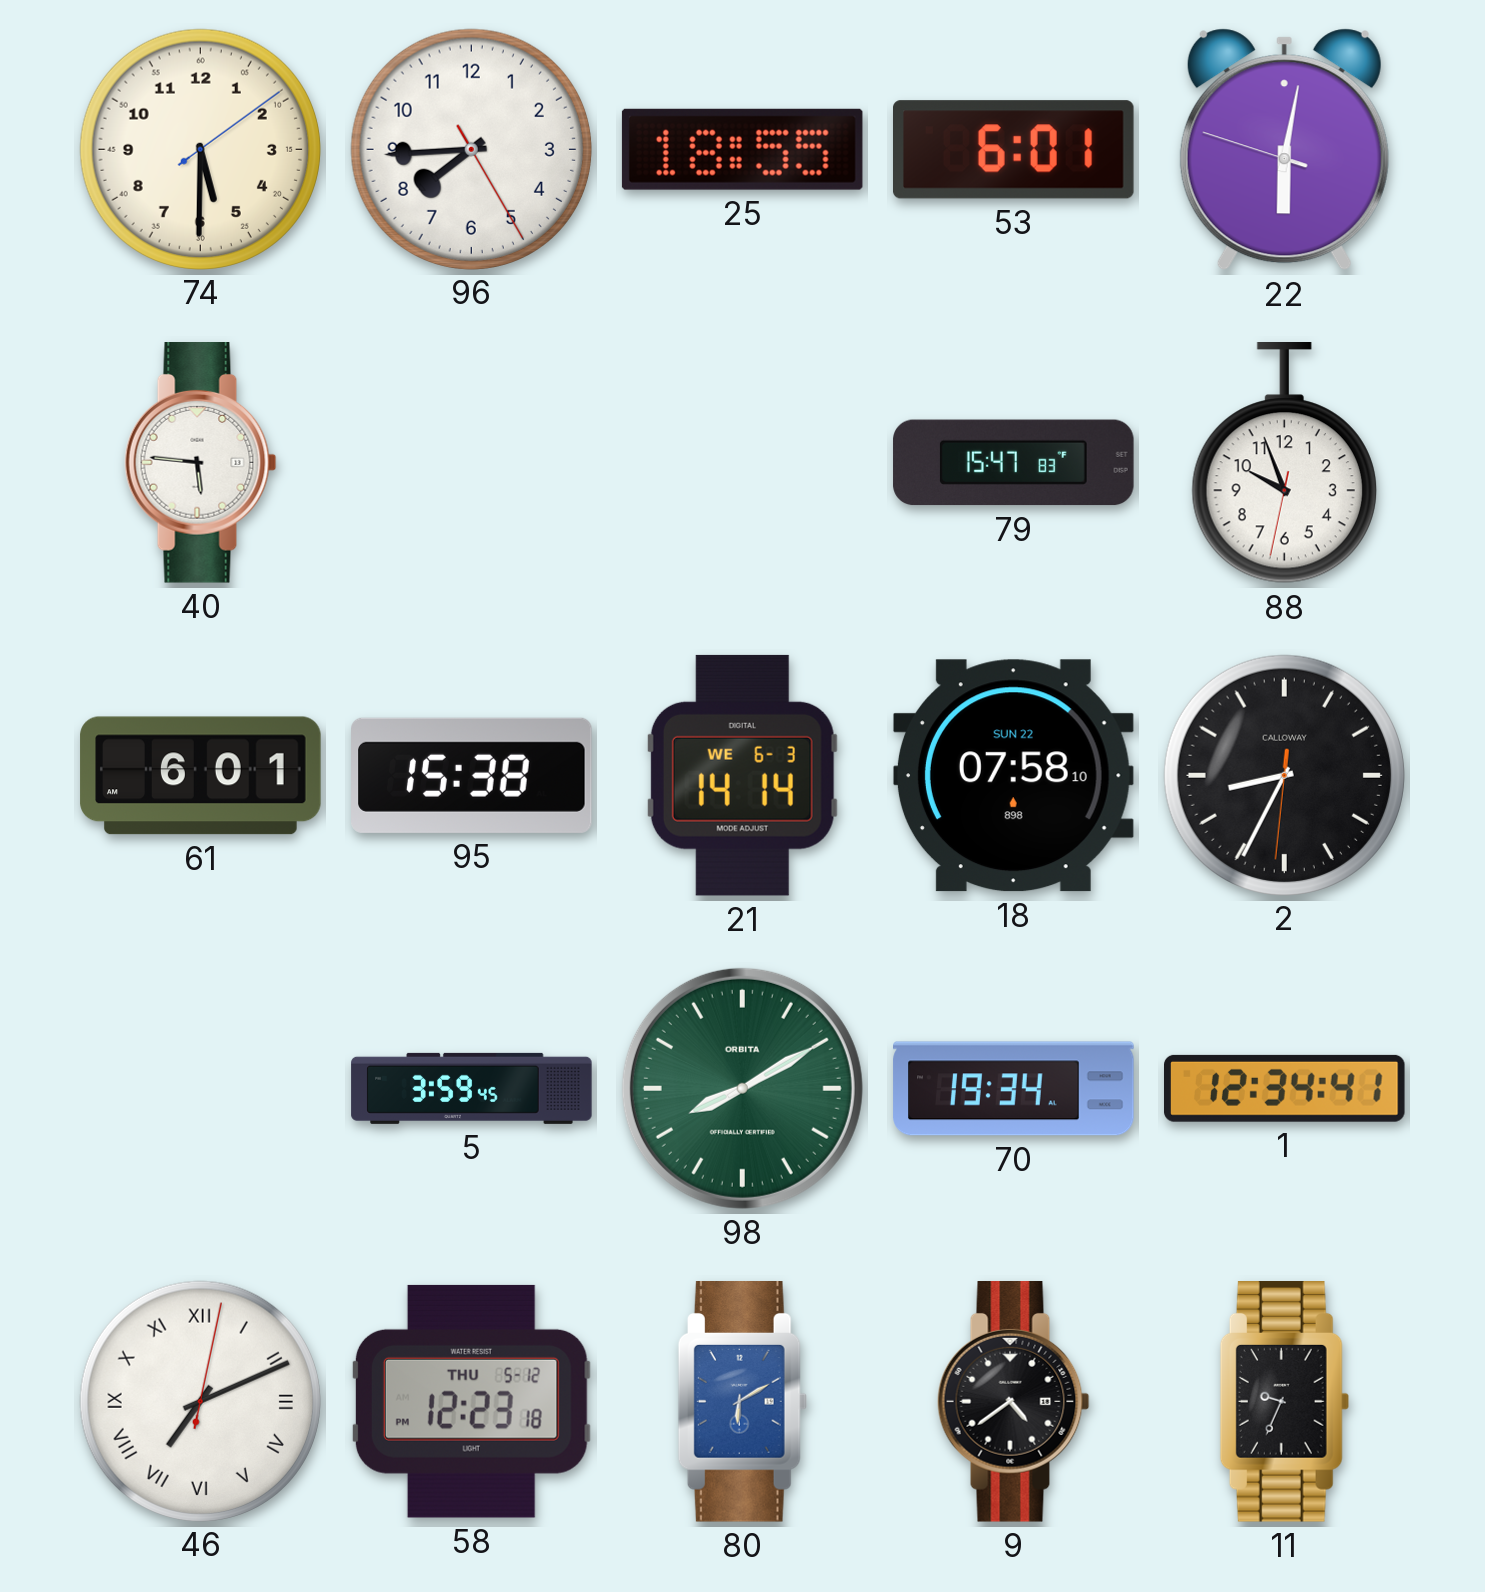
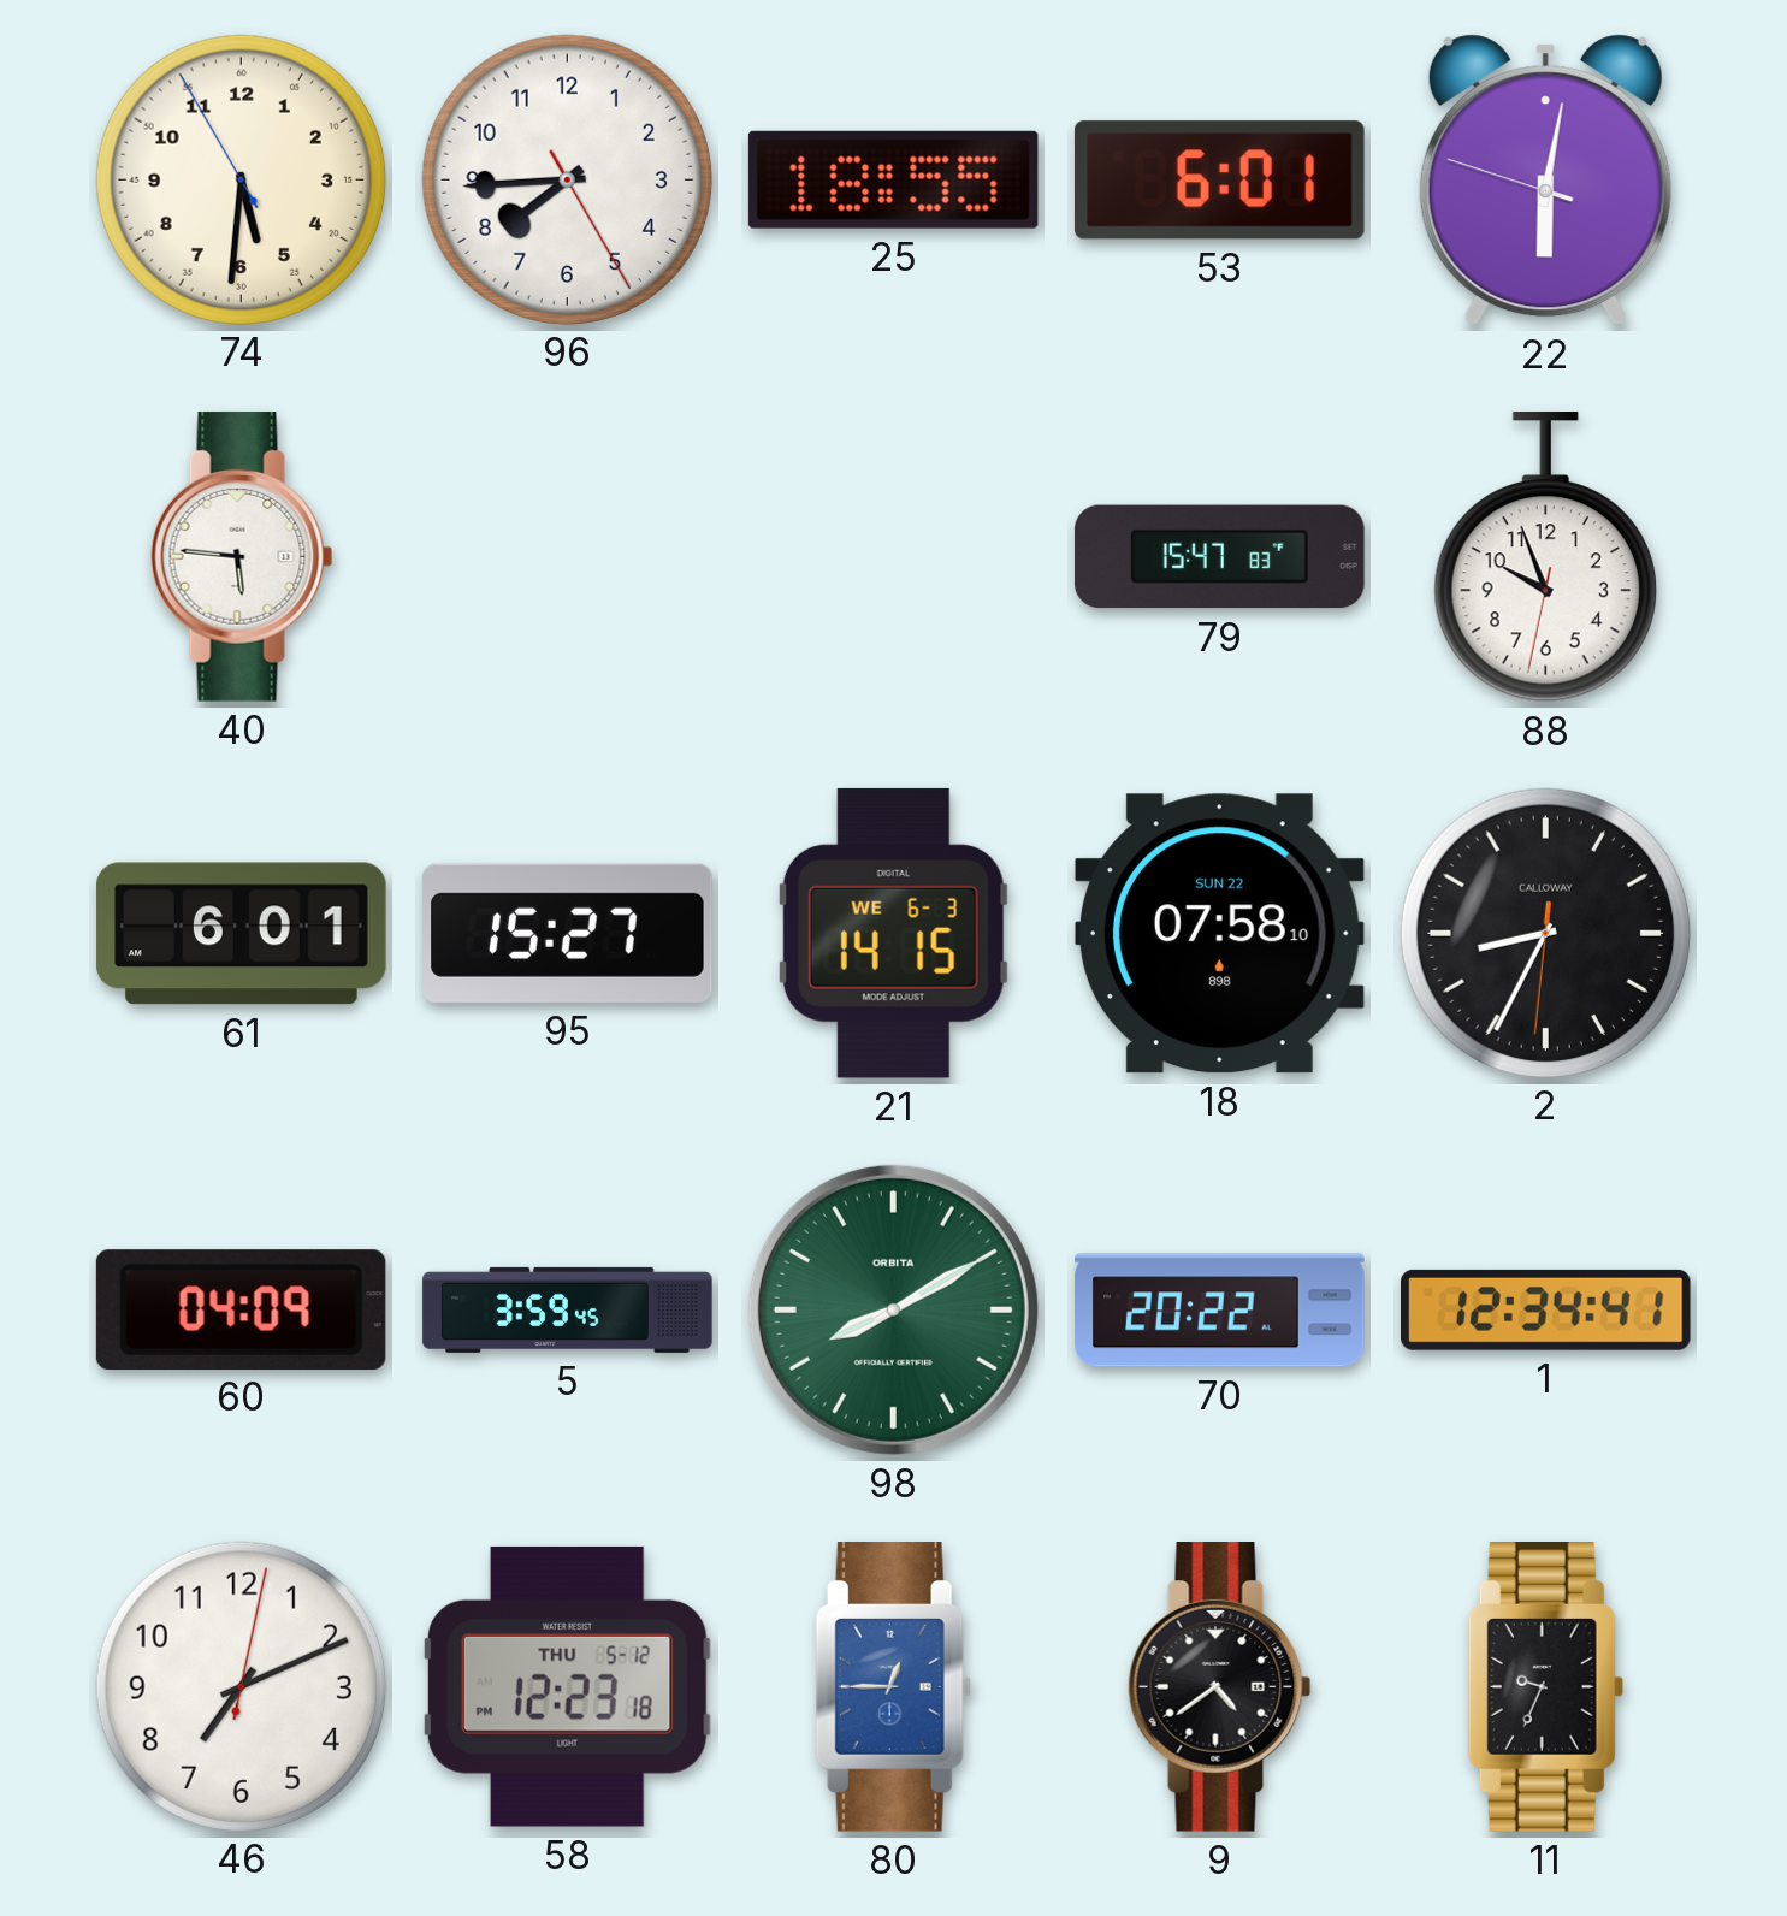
74: 5:30:09 -> 5:30:55
95: 15:38 -> 15:27
21: 14:14 -> 14:15
60: none -> 04:09
70: 19:34 -> 20:22
46 numerals: Roman -> Arabic
80: 6:10 -> 12:45
